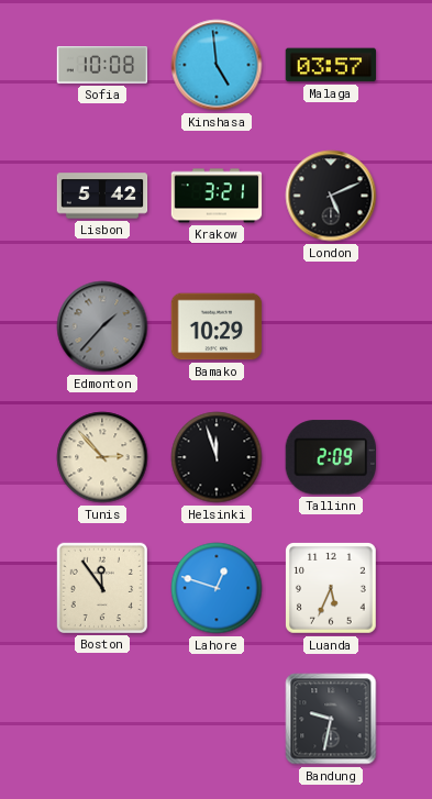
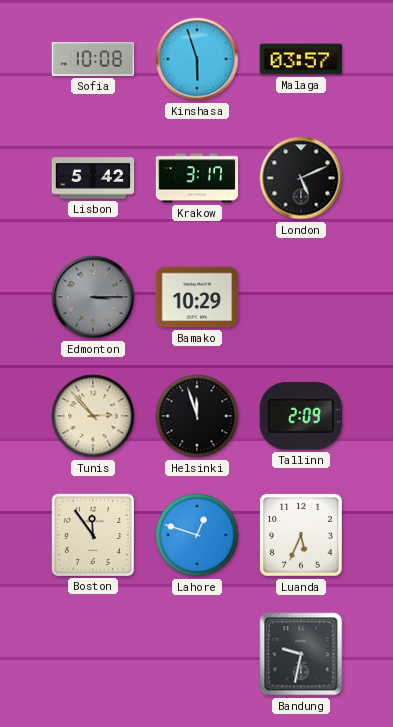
Kinshasa: 4:59 -> 5:57
Krakow: 3:21 -> 3:17
Edmonton: 1:37 -> 3:15
